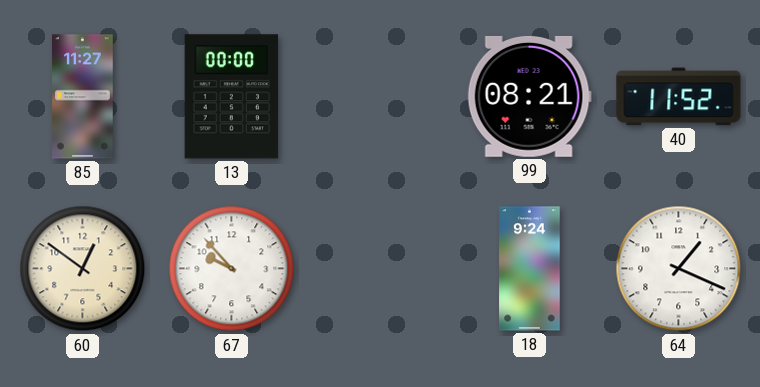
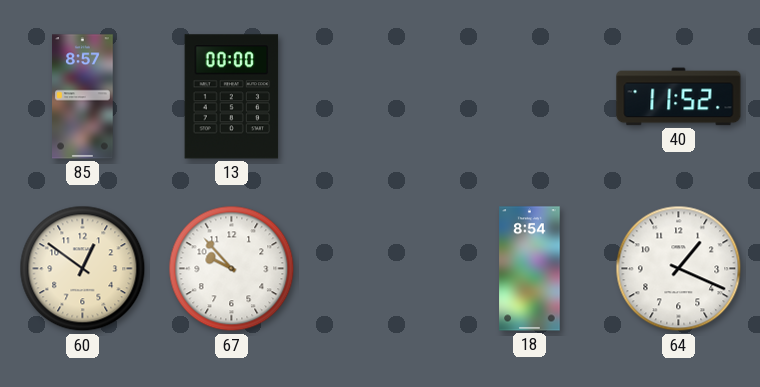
85: 11:27 -> 8:57
99: 08:21 -> none
18: 9:24 -> 8:54
